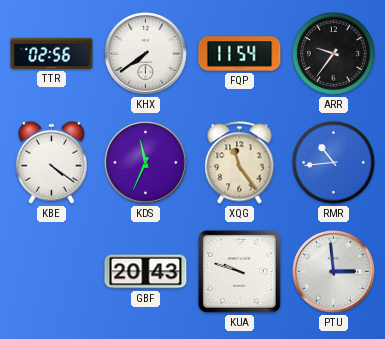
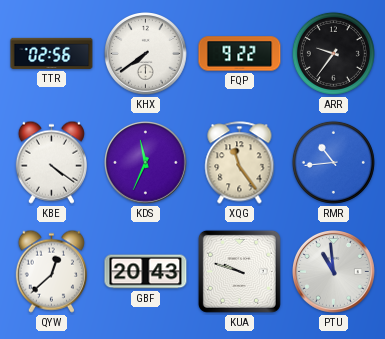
FQP: 11:54 -> 9:22
QYW: none -> 12:38
PTU: 2:59 -> 10:59
